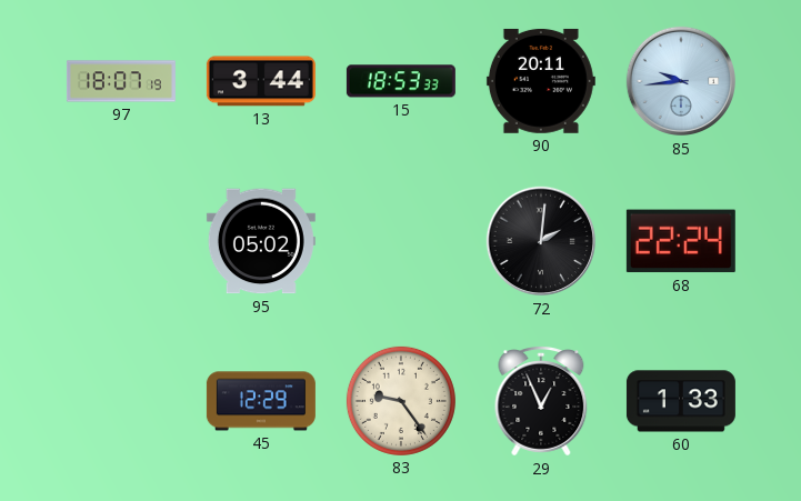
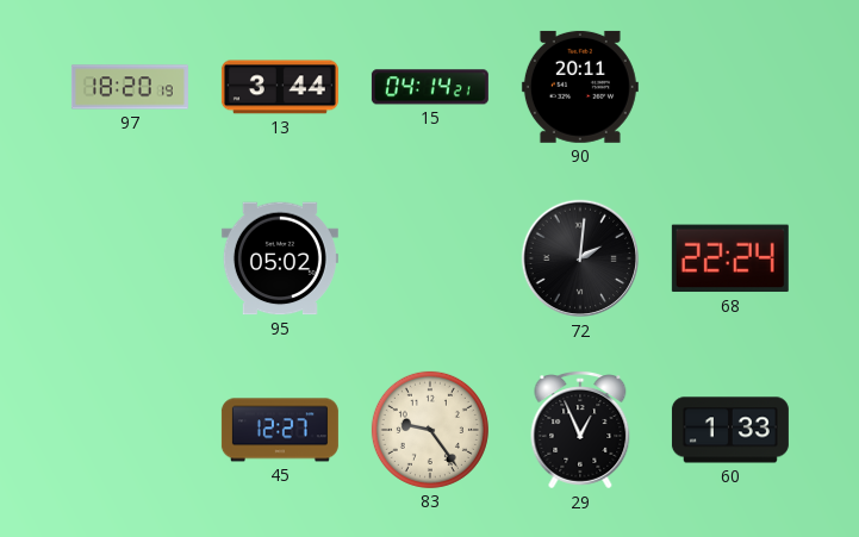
97: 18:07 -> 18:20
15: 18:53 -> 04:14
85: 9:44 -> none
45: 12:29 -> 12:27
